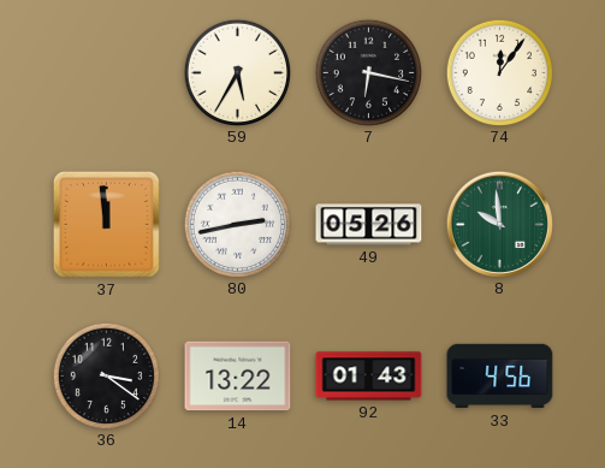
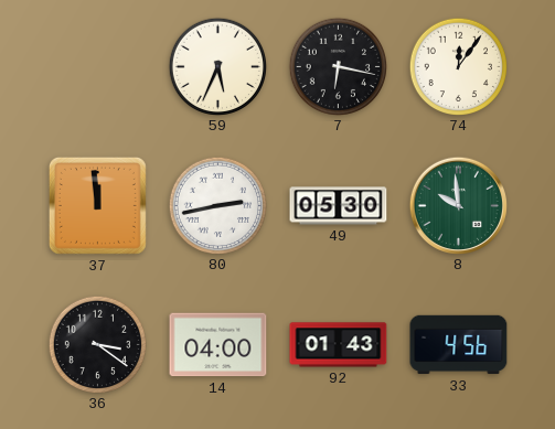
59: 5:35 -> 5:34
49: 05:26 -> 05:30
14: 13:22 -> 04:00
